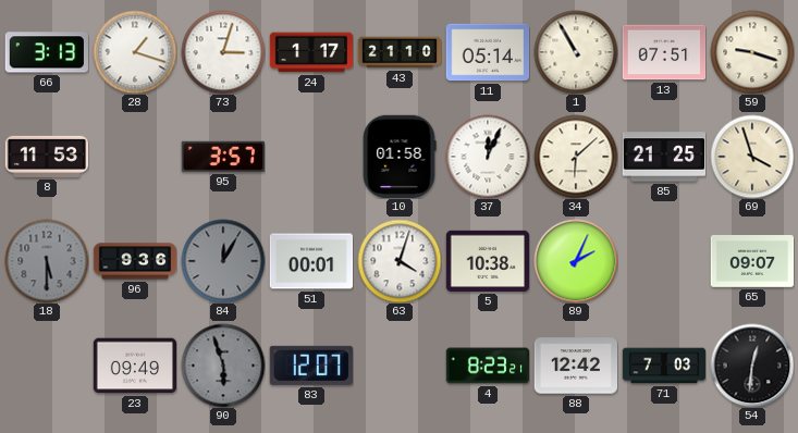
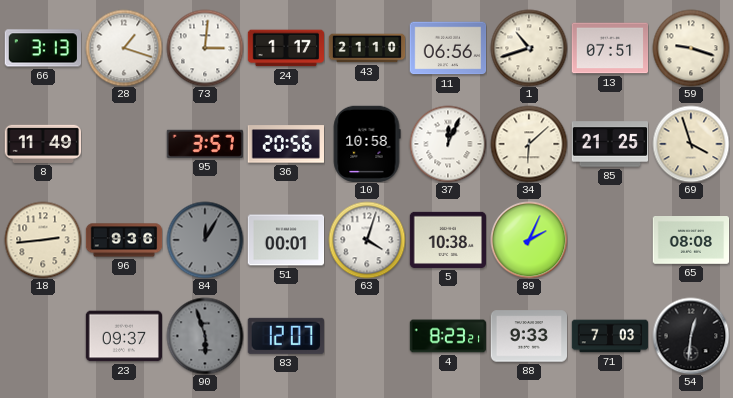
73: 3:03 -> 3:01
11: 05:14 -> 06:56
1: 10:55 -> 10:42
8: 11:53 -> 11:49
36: none -> 20:56
10: 01:58 -> 10:58
18: 5:30 -> 2:44
18 dial: grey -> cream
65: 09:07 -> 08:08
23: 09:49 -> 09:37
88: 12:42 -> 9:33
